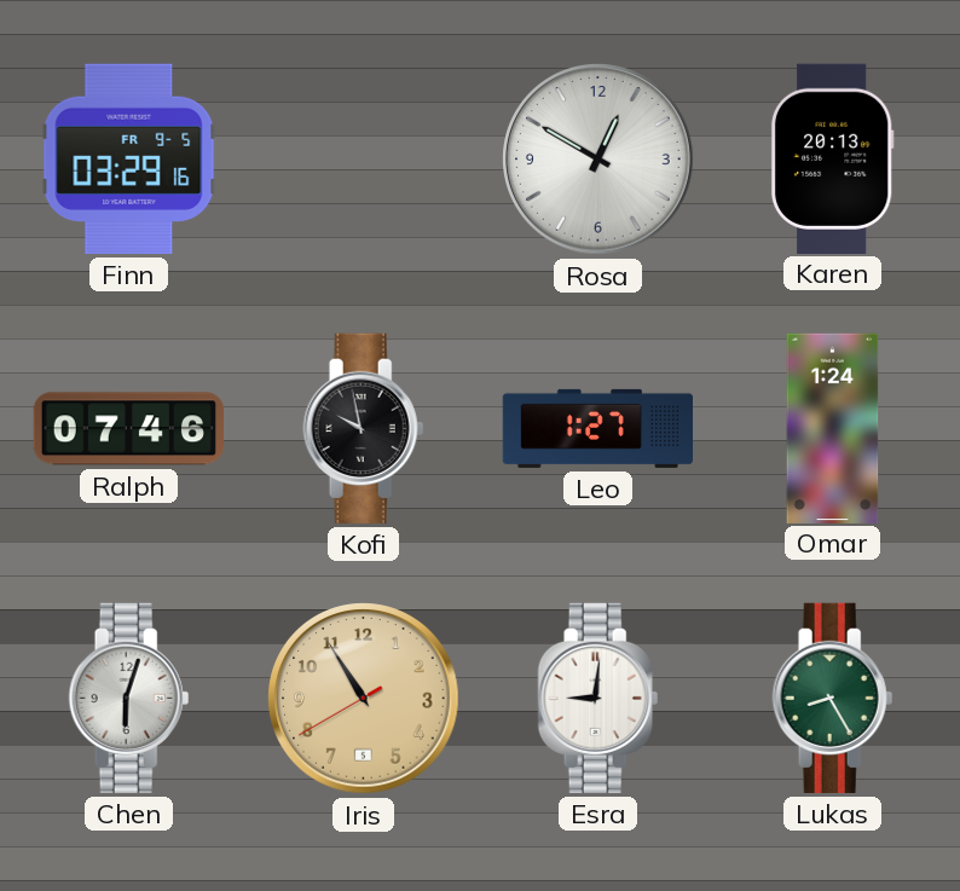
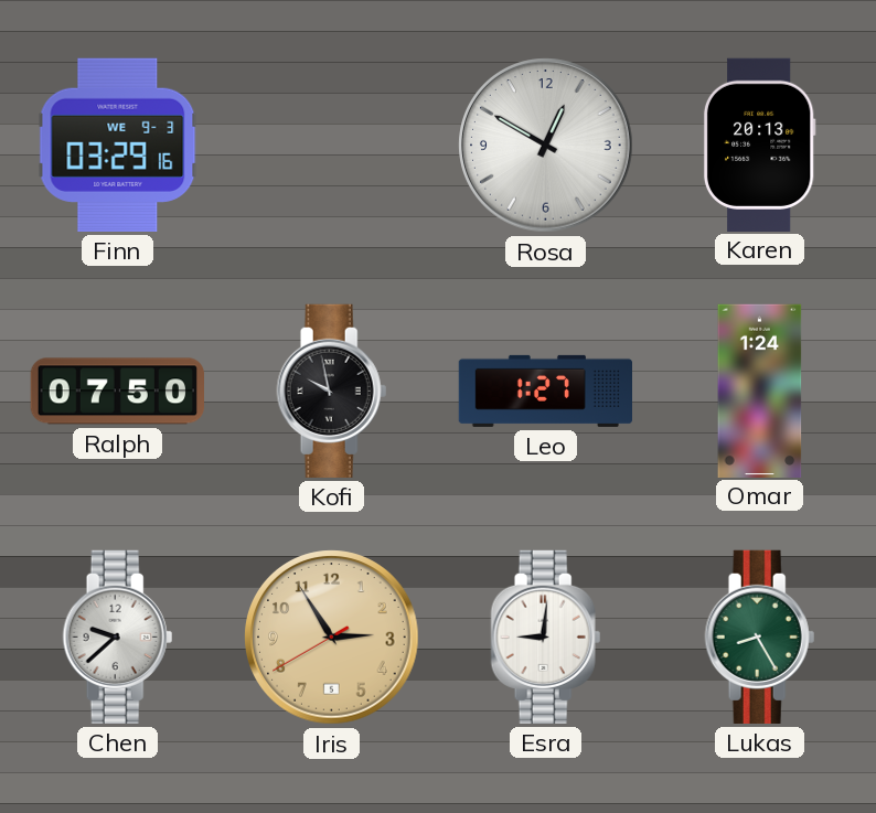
Finn date: FR 9-5 -> WE 9-3
Ralph: 07:46 -> 07:50
Chen: 6:03 -> 9:38
Iris: 10:54 -> 2:54
